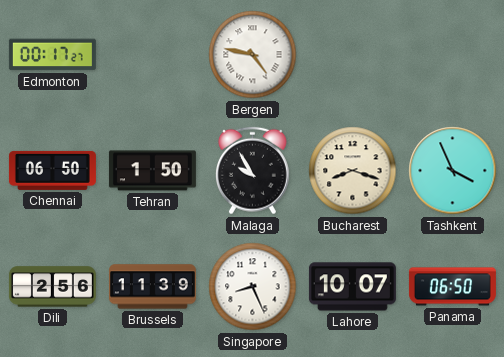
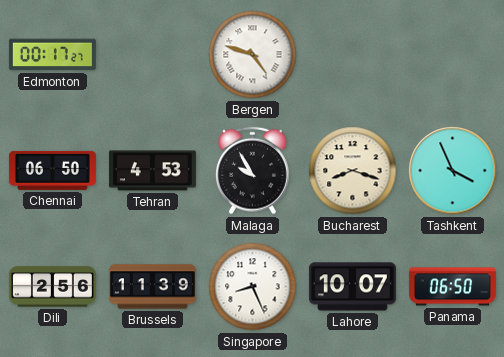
Bergen: 4:47 -> 4:48
Tehran: 1:50 -> 4:53
